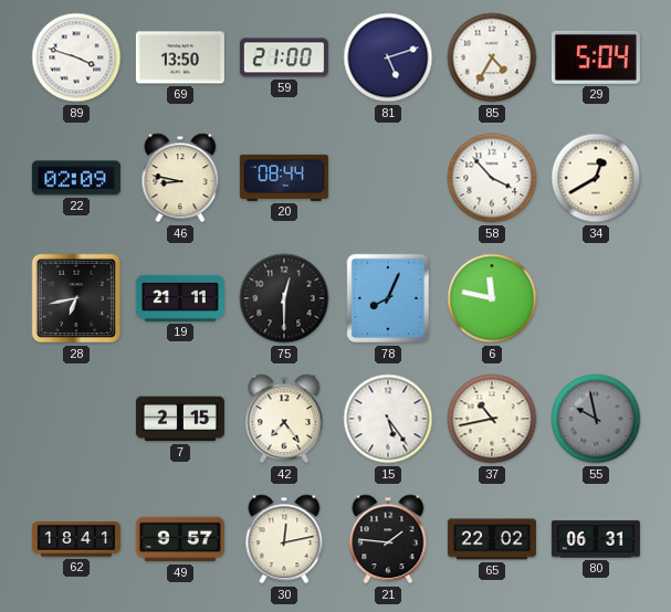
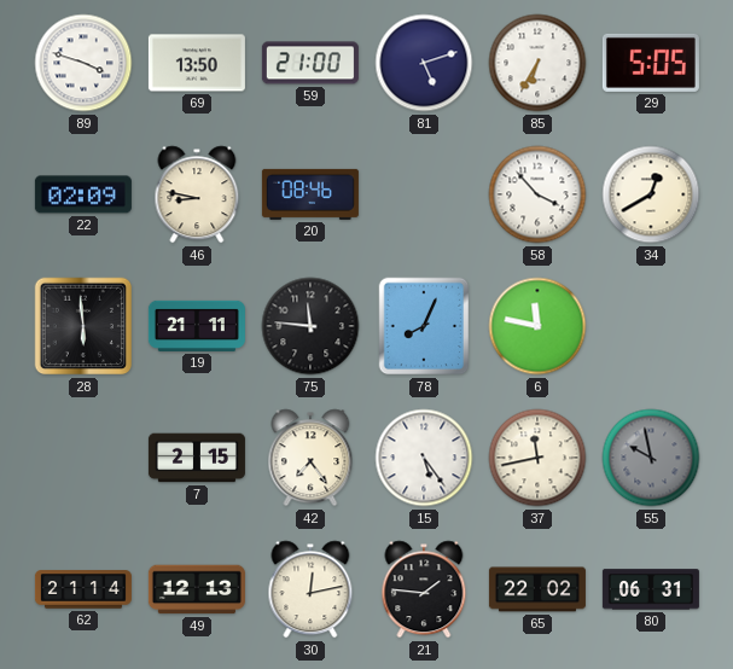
85: 4:35 -> 6:35
29: 5:04 -> 5:05
20: 08:44 -> 08:46
28: 6:43 -> 5:59
75: 12:30 -> 11:46
37: 10:43 -> 11:43
62: 18:41 -> 21:14
49: 9:57 -> 12:13
